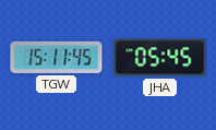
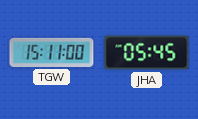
TGW: 15:11:45 -> 15:11:00
